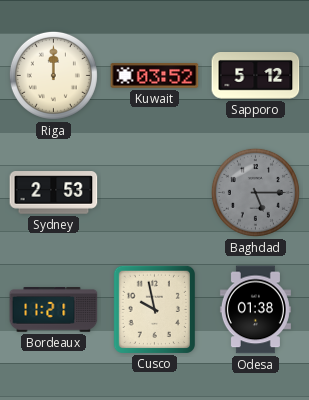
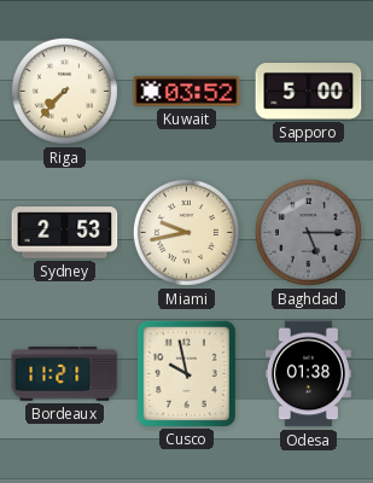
Riga: 12:00 -> 7:37
Sapporo: 5:12 -> 5:00
Miami: none -> 9:43
